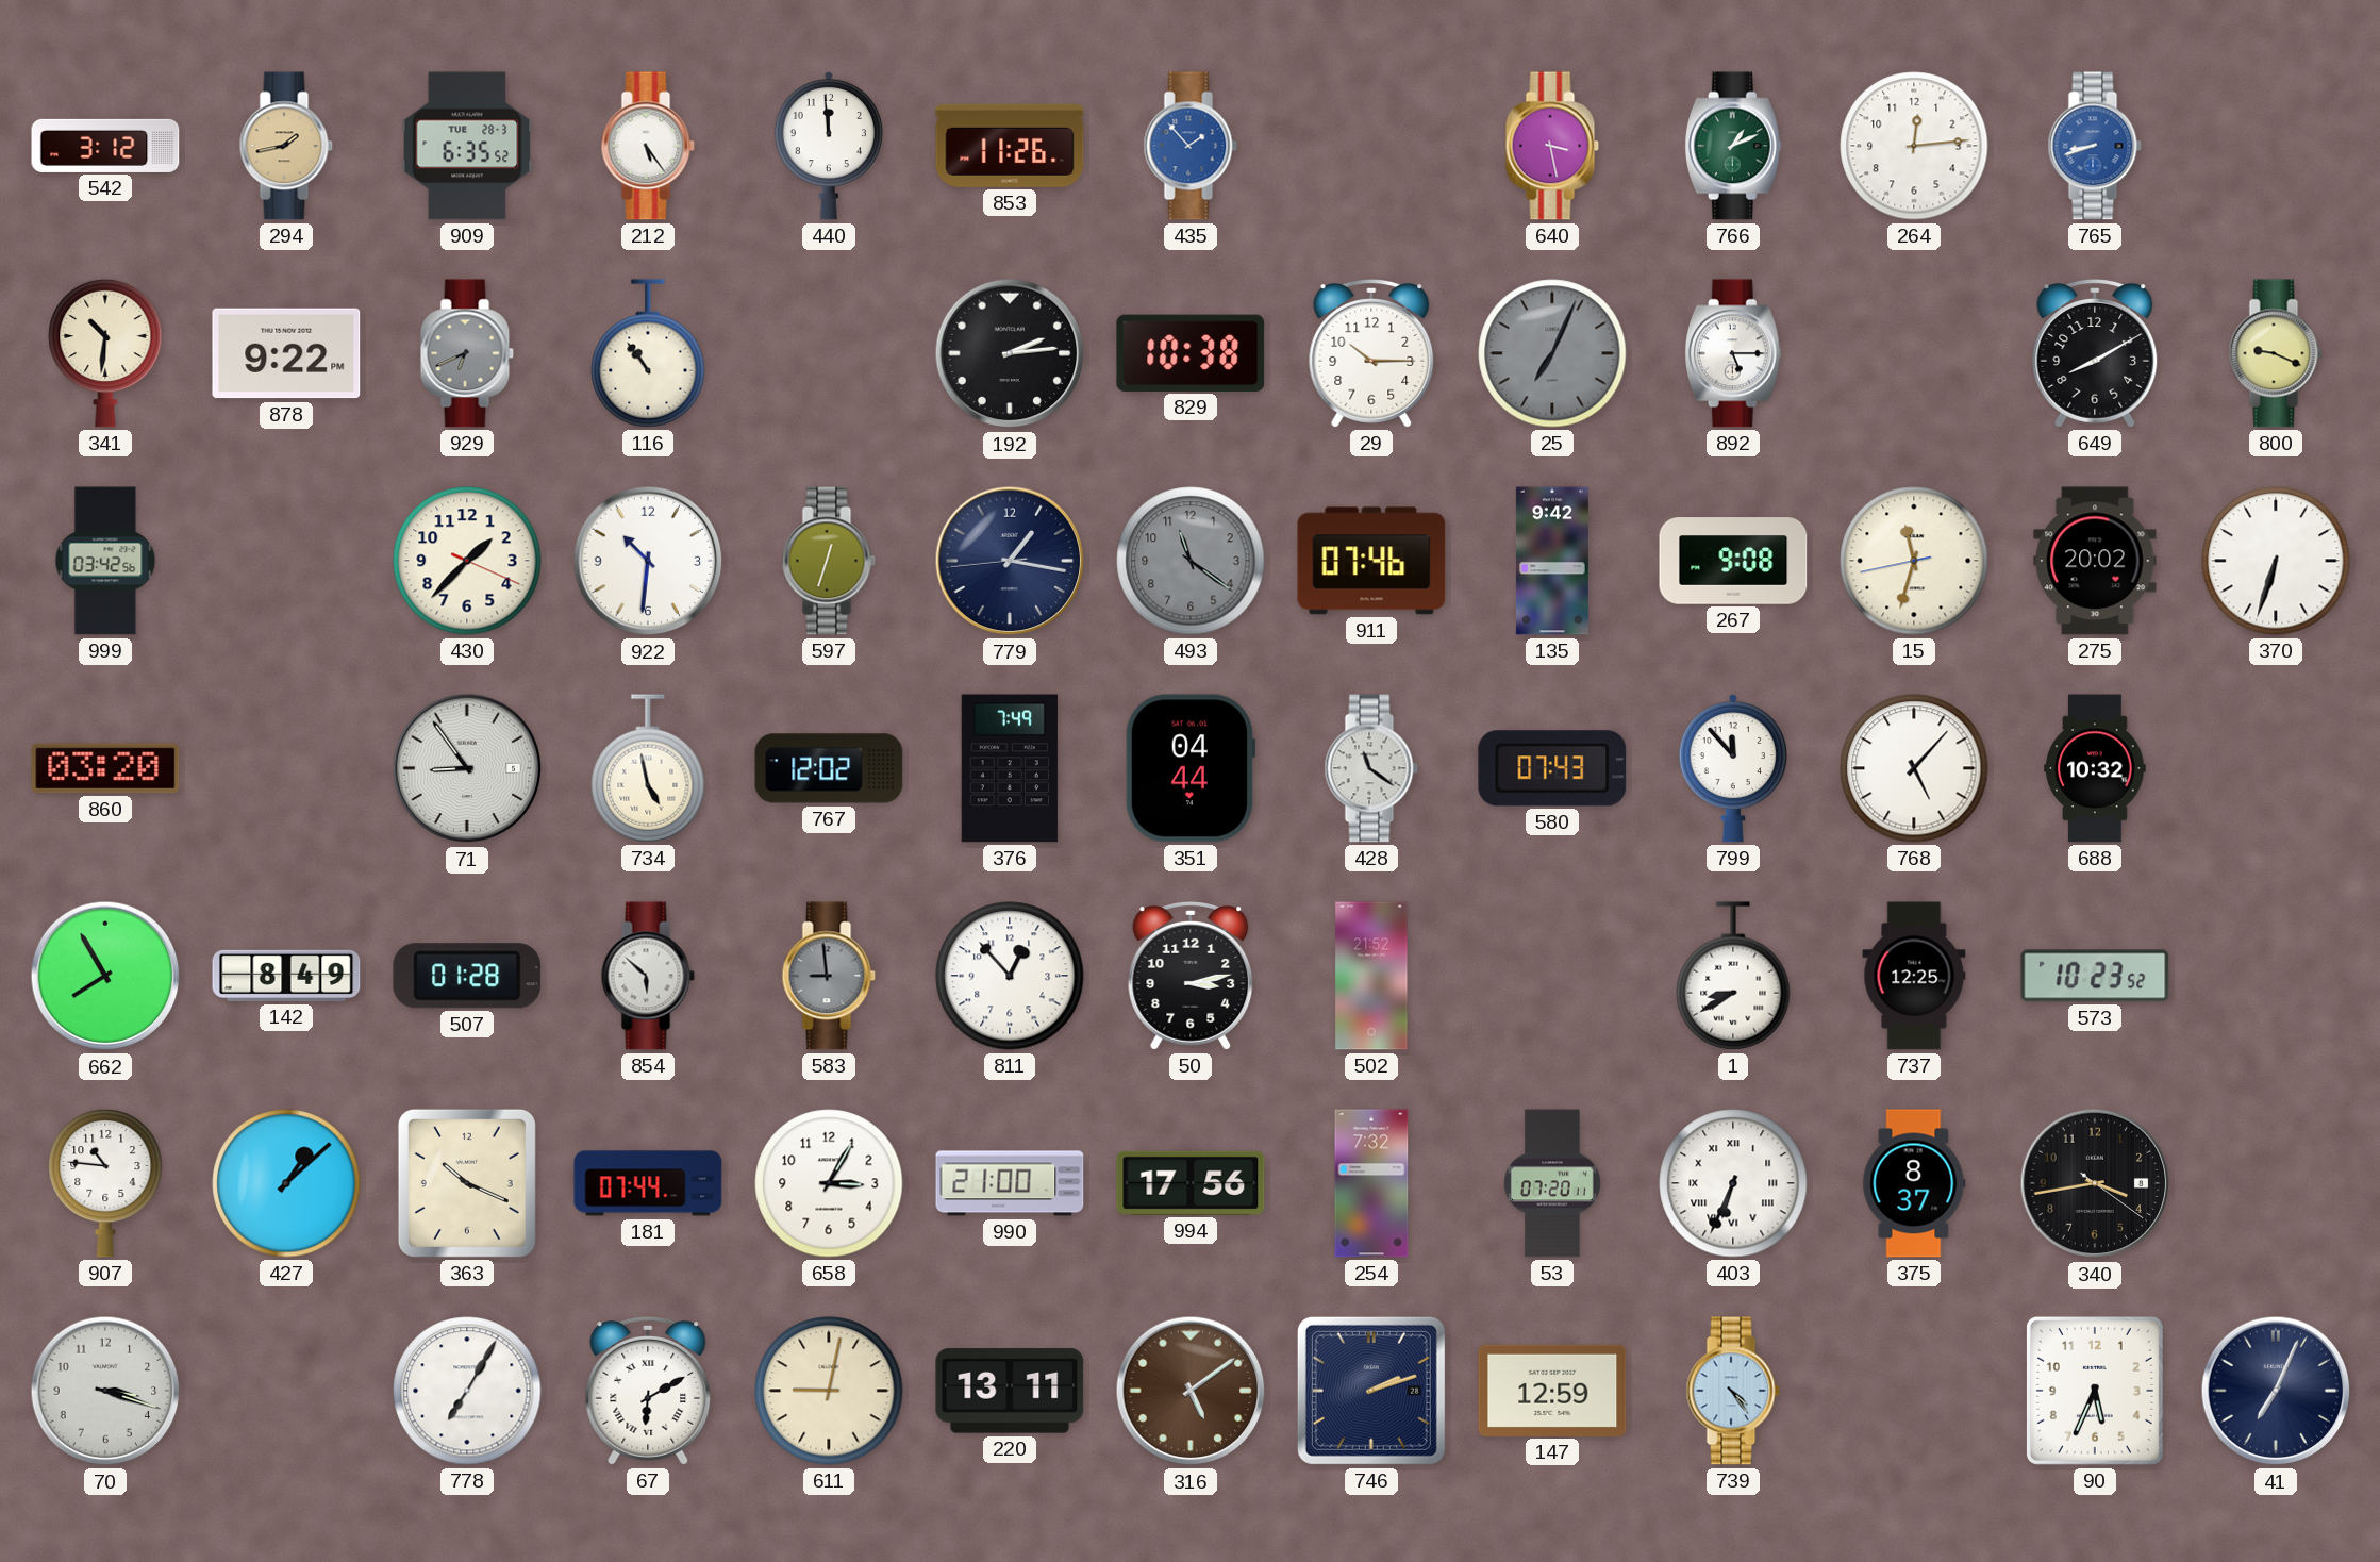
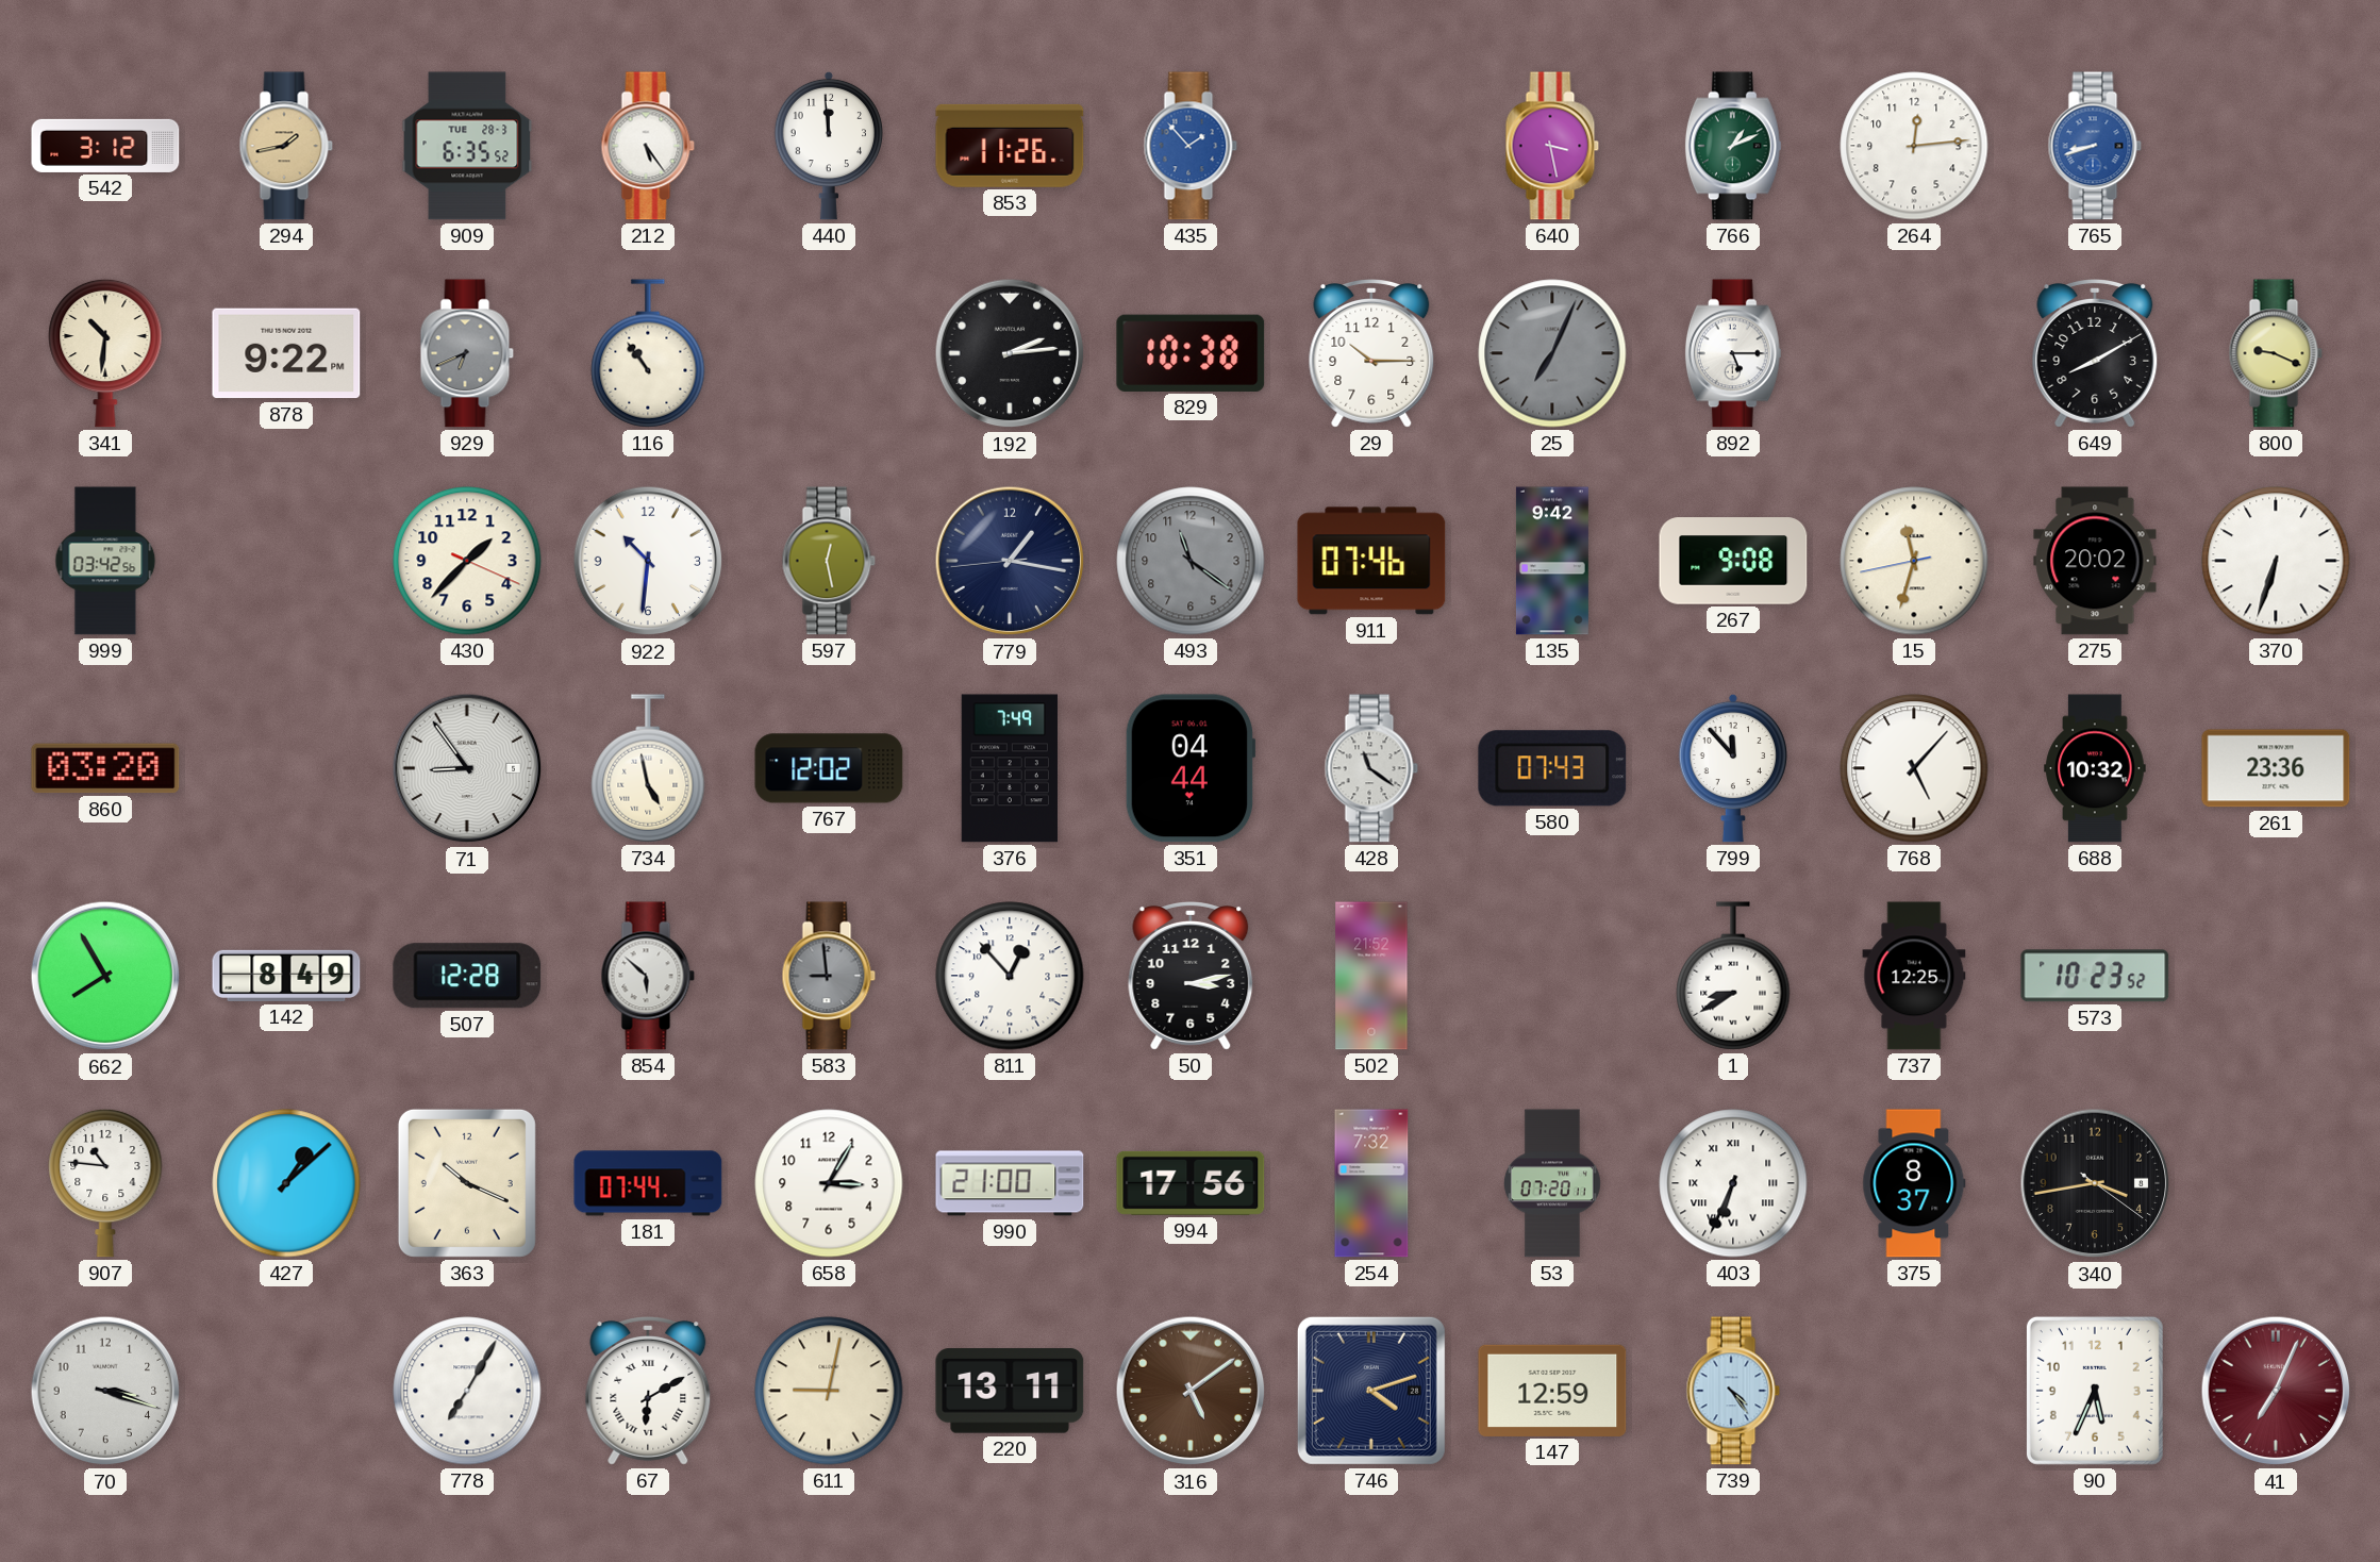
597: 12:33 -> 12:28
261: none -> 23:36
507: 01:28 -> 12:28
746: 2:12 -> 4:12
41 dial: navy -> burgundy
